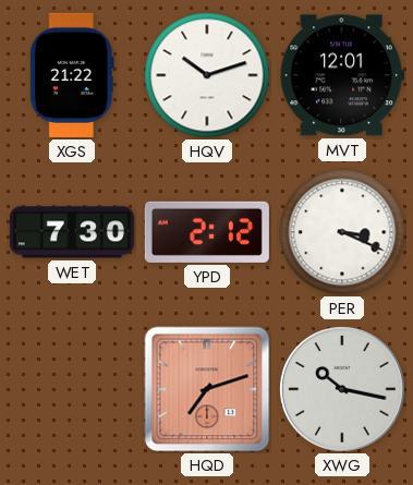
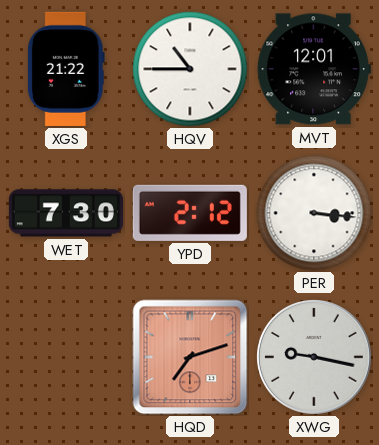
HQV: 10:12 -> 10:45
PER: 3:19 -> 3:16
XWG: 10:17 -> 9:17
